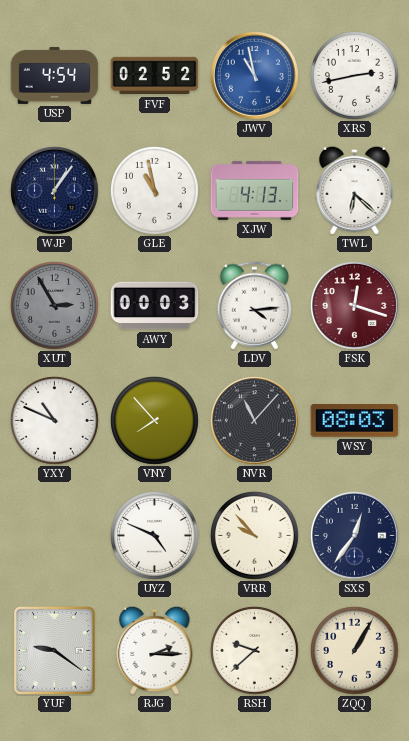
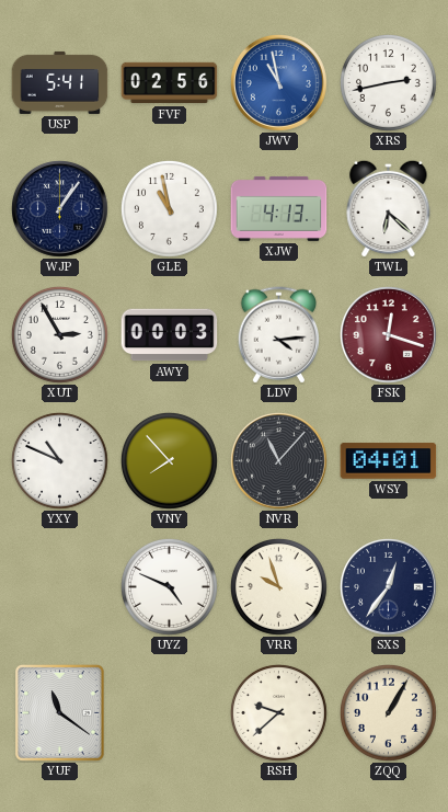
USP: 4:54 -> 5:41
FVF: 02:52 -> 02:56
XUT dial: grey -> white
WSY: 08:03 -> 04:01
VRR: 9:53 -> 9:57
YUF: 9:21 -> 11:21
RJG: 2:15 -> none
